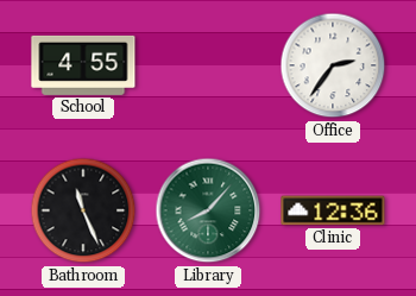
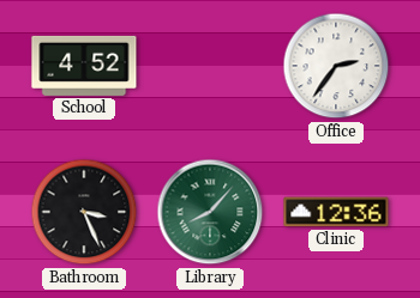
School: 4:55 -> 4:52
Bathroom: 11:26 -> 3:26
